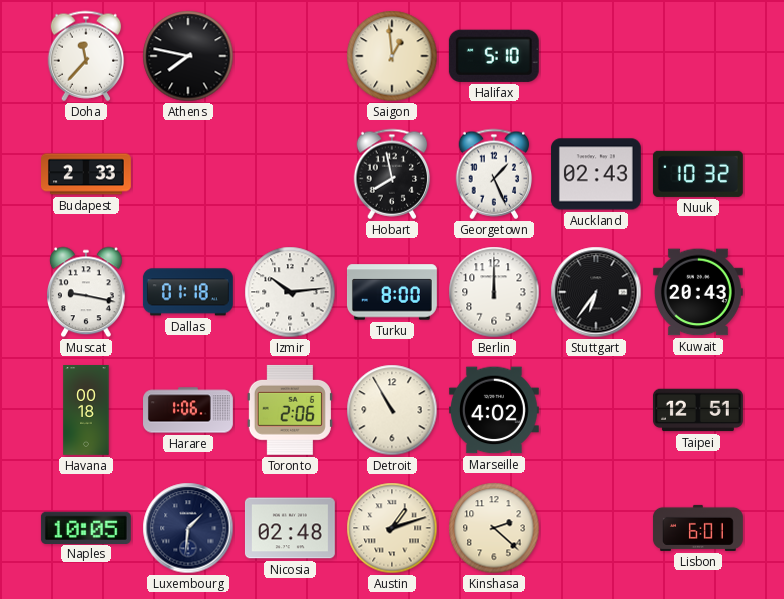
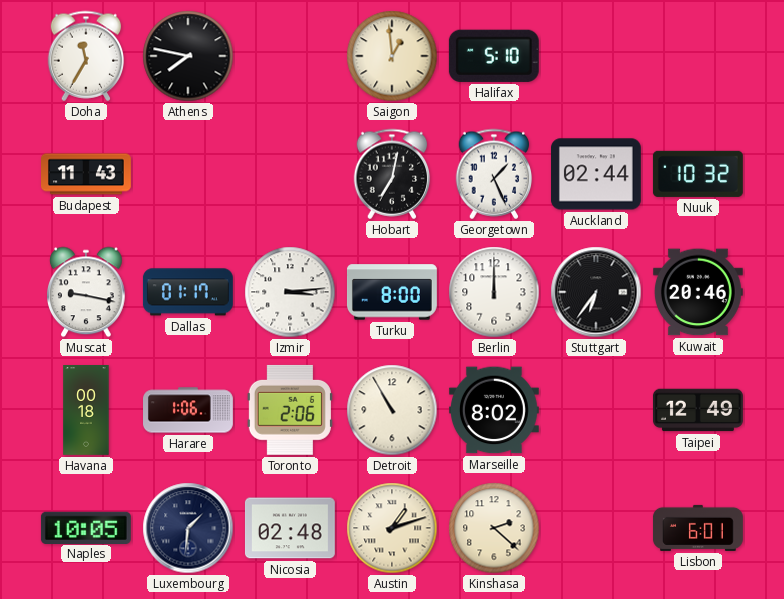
Doha: 11:37 -> 11:35
Budapest: 2:33 -> 11:43
Hobart: 7:58 -> 7:02
Auckland: 02:43 -> 02:44
Dallas: 01:18 -> 01:17
Izmir: 10:14 -> 3:14
Kuwait: 20:43 -> 20:46
Marseille: 4:02 -> 8:02
Taipei: 12:51 -> 12:49
